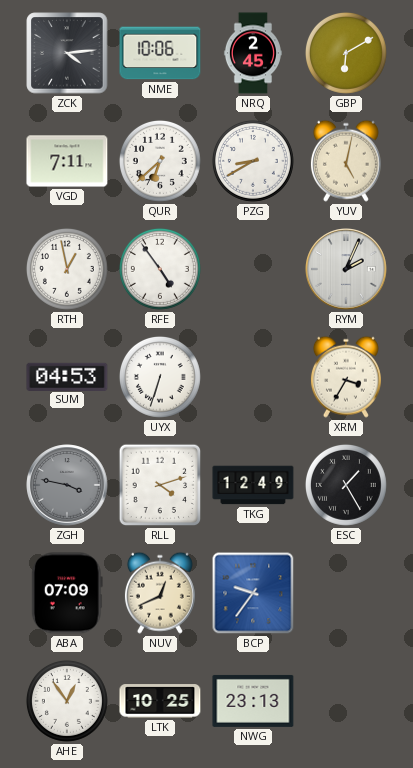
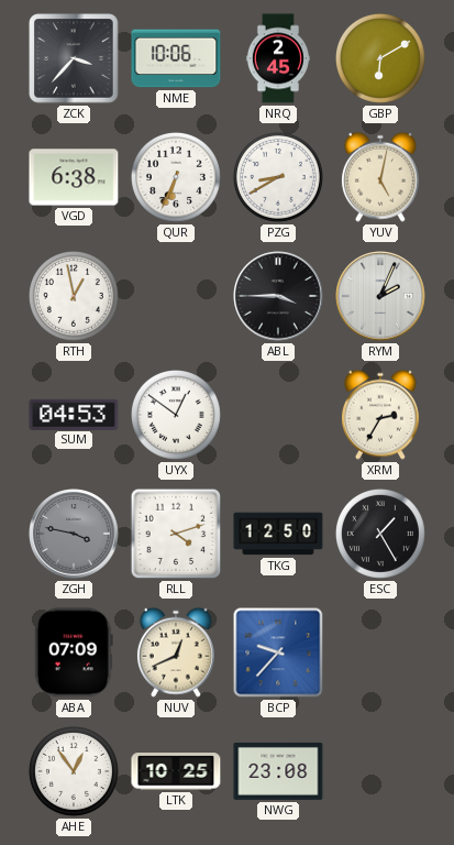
ZCK: 4:14 -> 3:37
VGD: 7:11 -> 6:38
QUR: 6:38 -> 6:34
RFE: 4:54 -> none
ABL: none -> 3:45
UYX: 6:33 -> 12:51
XRM: 3:35 -> 2:35
TKG: 12:49 -> 12:50
BCP: 9:36 -> 9:37
NWG: 23:13 -> 23:08
